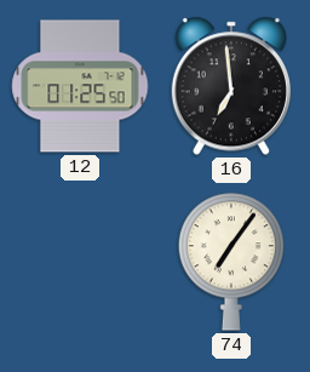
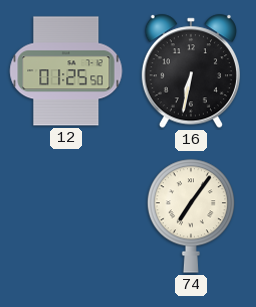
16: 6:59 -> 6:32
